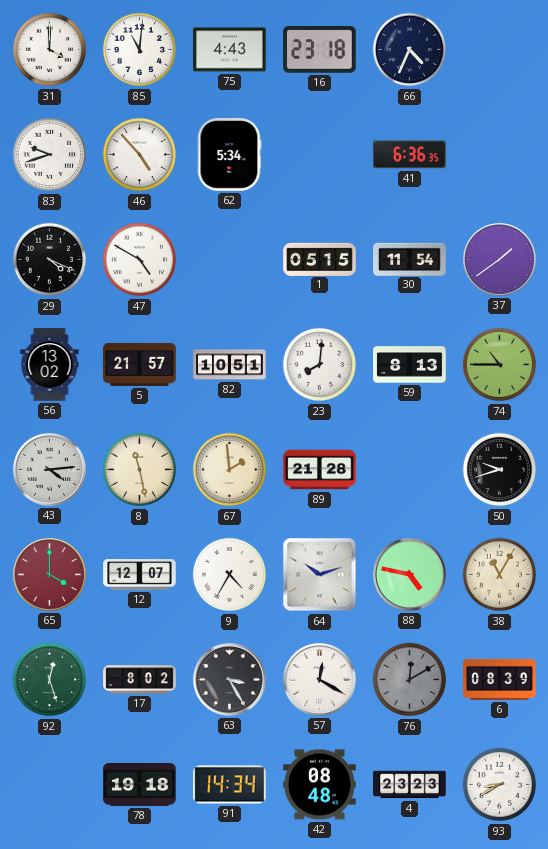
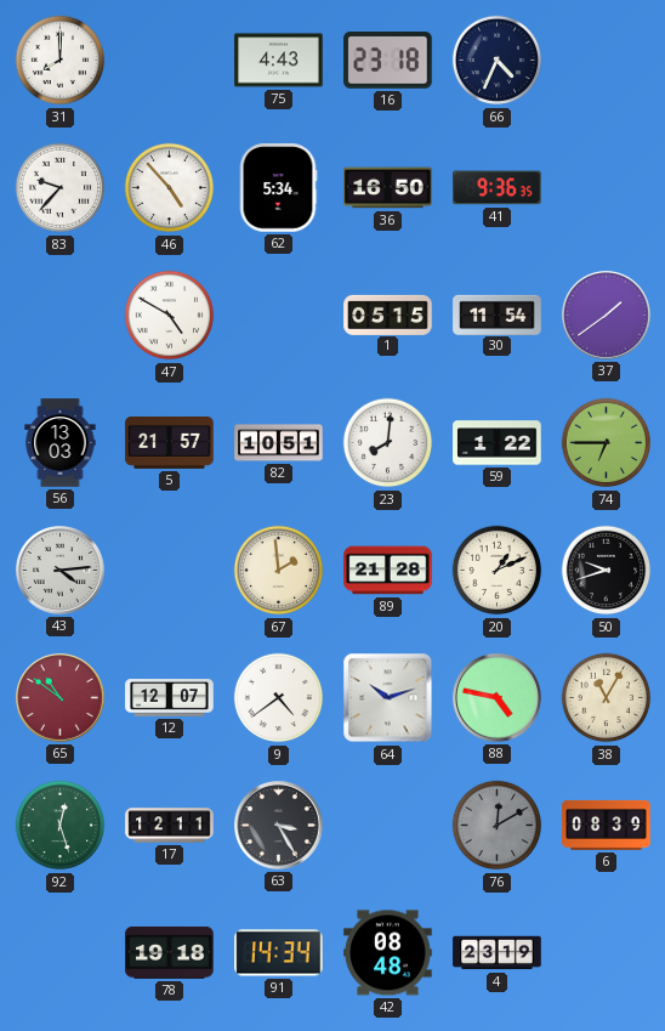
31: 4:00 -> 8:00
85: 11:01 -> none
83: 9:42 -> 9:37
36: none -> 16:50
41: 6:36 -> 9:36
29: 4:19 -> none
56: 13:02 -> 13:03
59: 8:13 -> 1:22
74: 10:45 -> 6:45
8: 11:28 -> none
20: none -> 1:11
65: 4:00 -> 10:51
9: 4:35 -> 4:39
17: 8:02 -> 12:11
57: 12:20 -> none
4: 23:23 -> 23:19
93: 8:40 -> none
